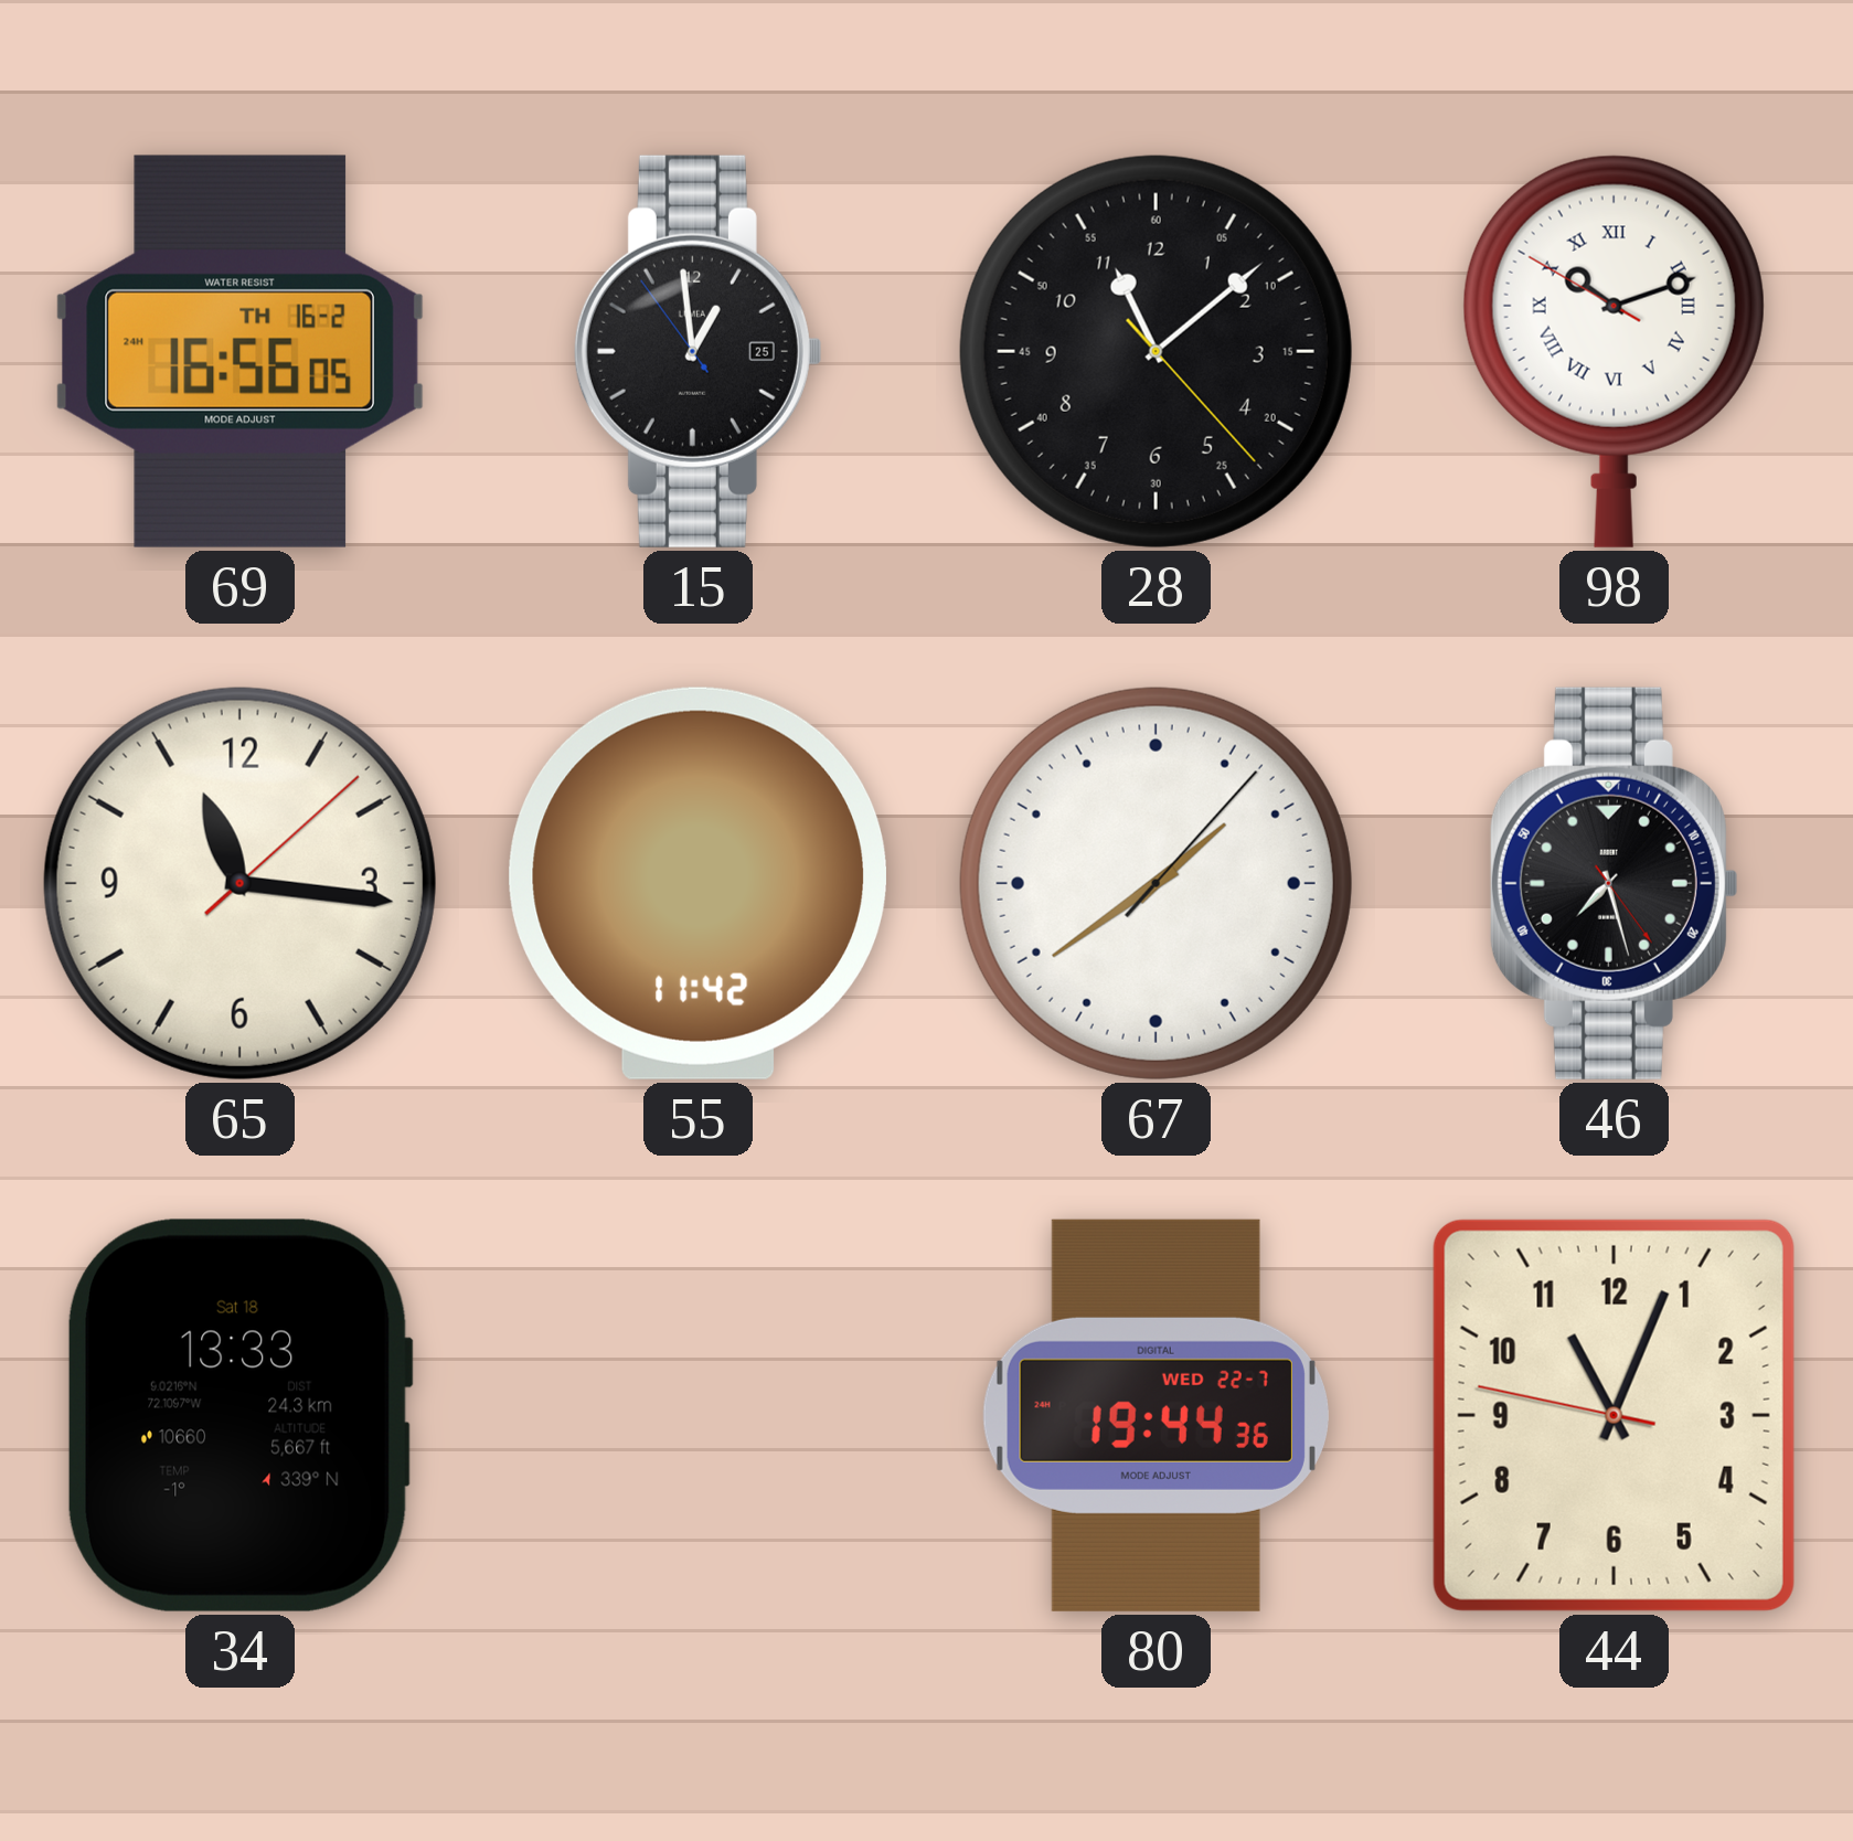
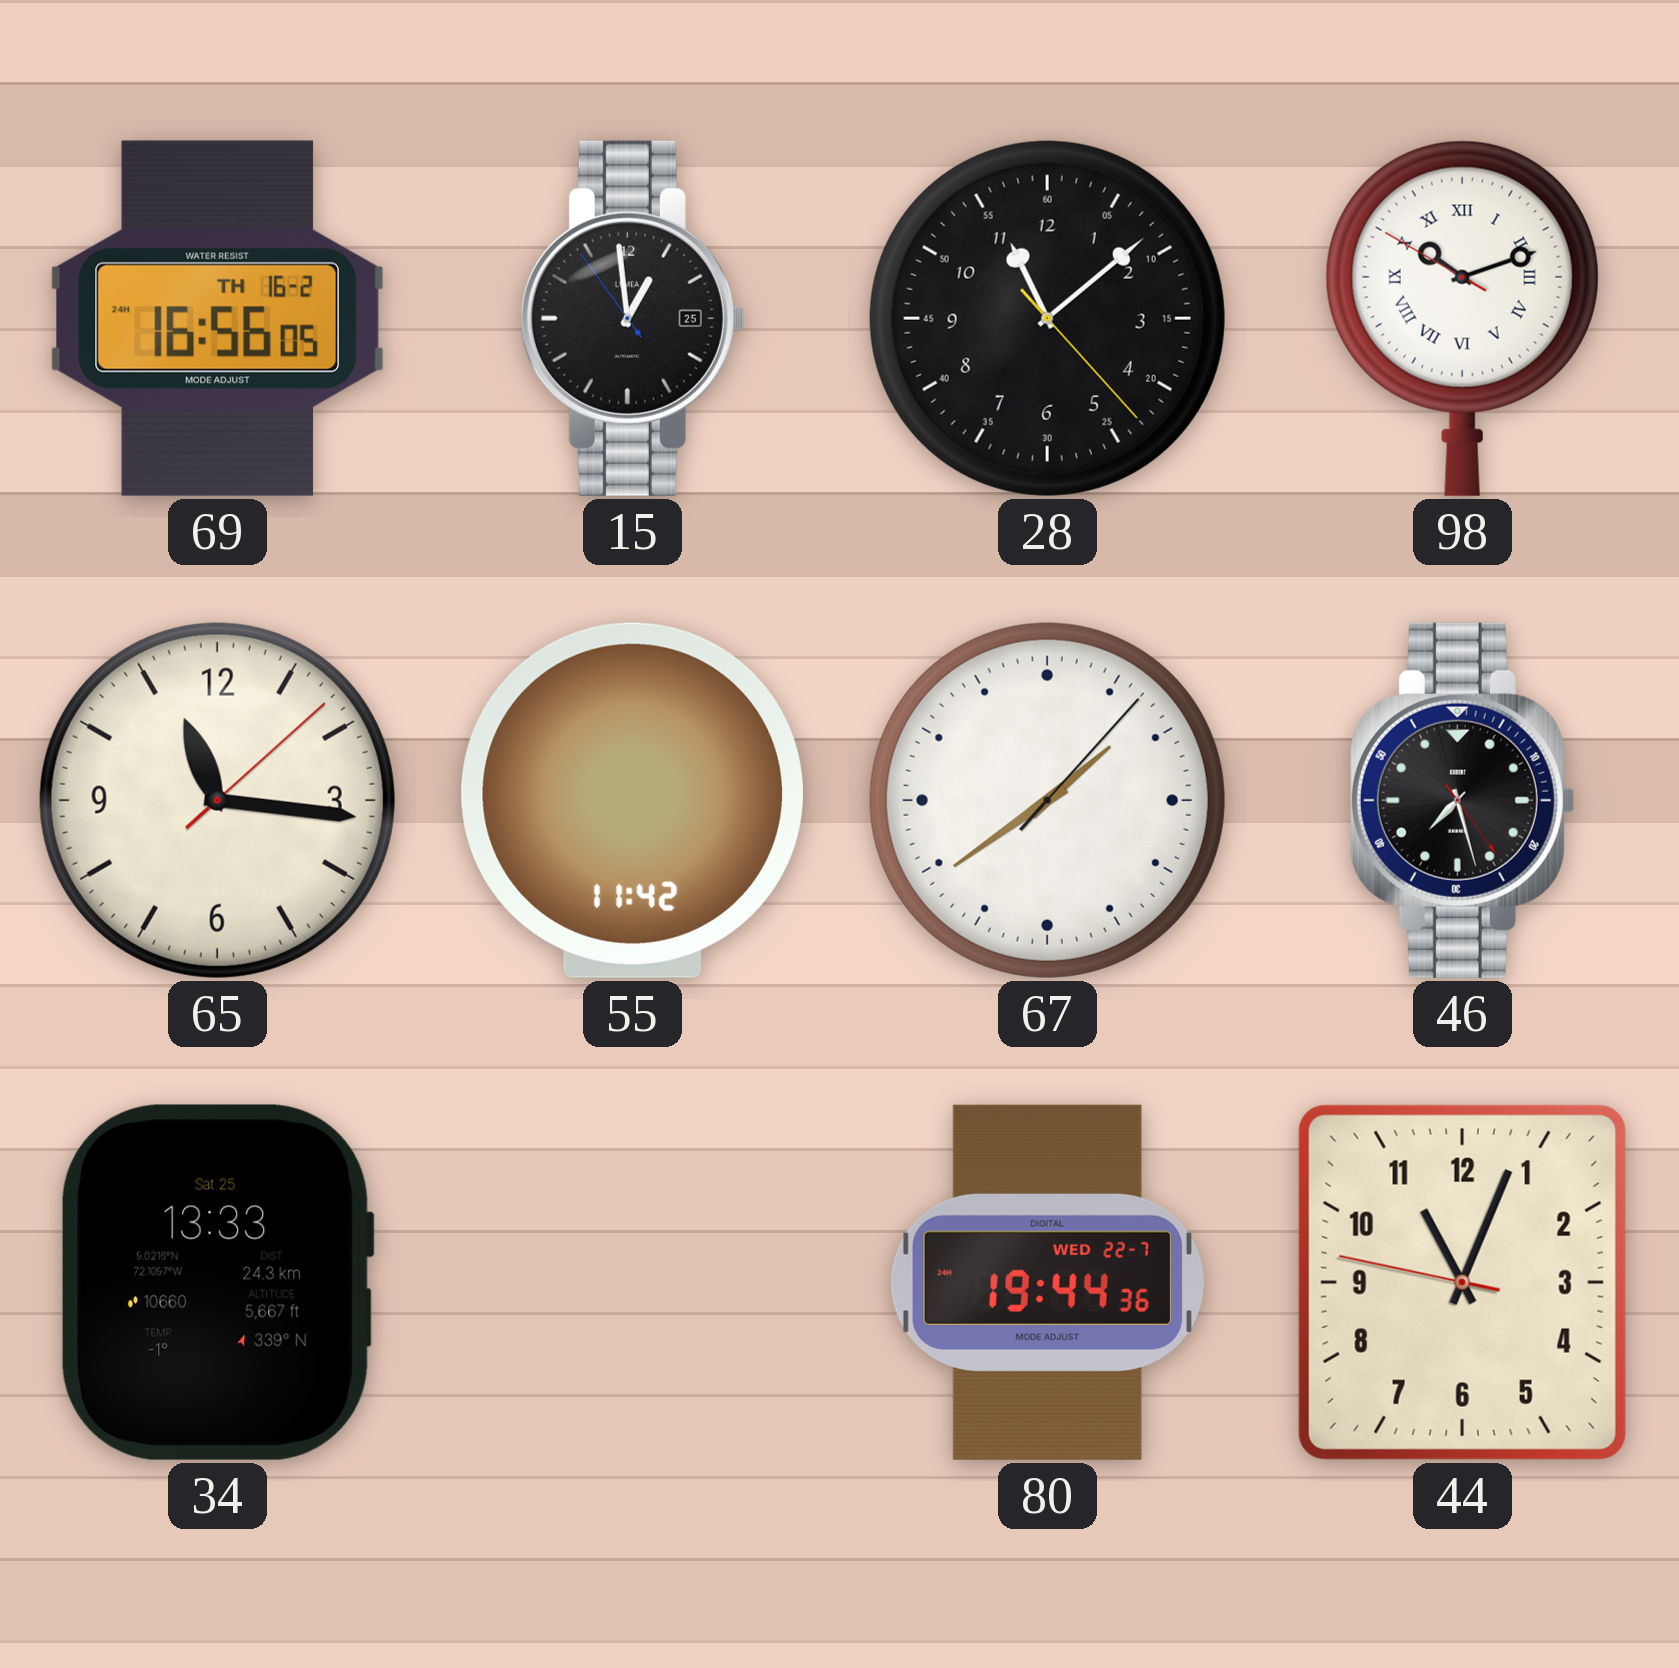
34 date: Sat 18 -> Sat 25
